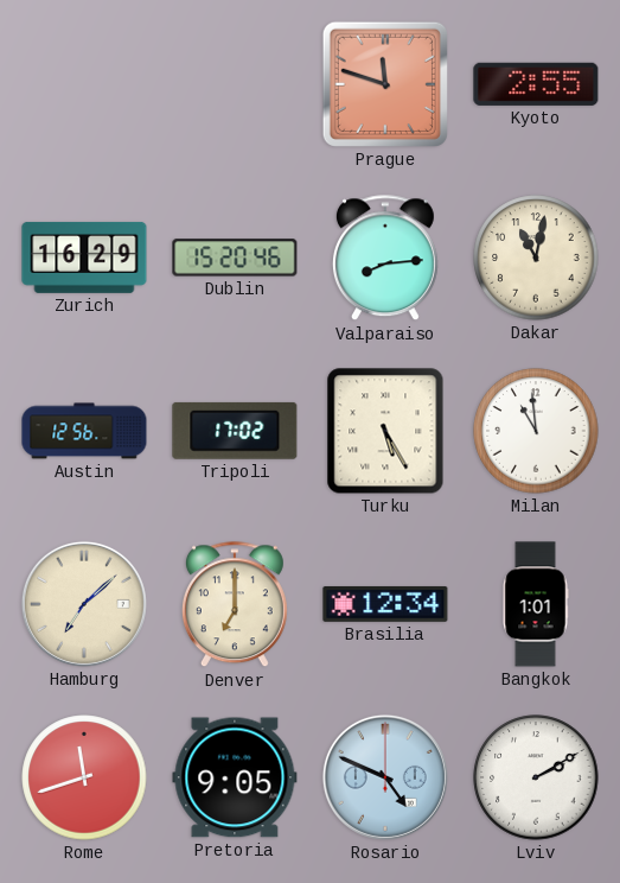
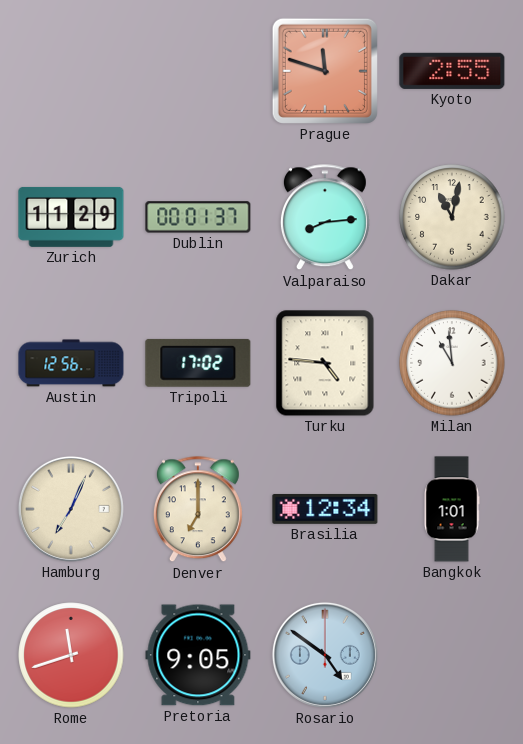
Zurich: 16:29 -> 11:29
Dublin: 15:20 -> 00:01
Turku: 5:25 -> 4:46
Hamburg: 7:08 -> 7:04
Rosario: 4:49 -> 4:51
Lviv: 2:10 -> none
